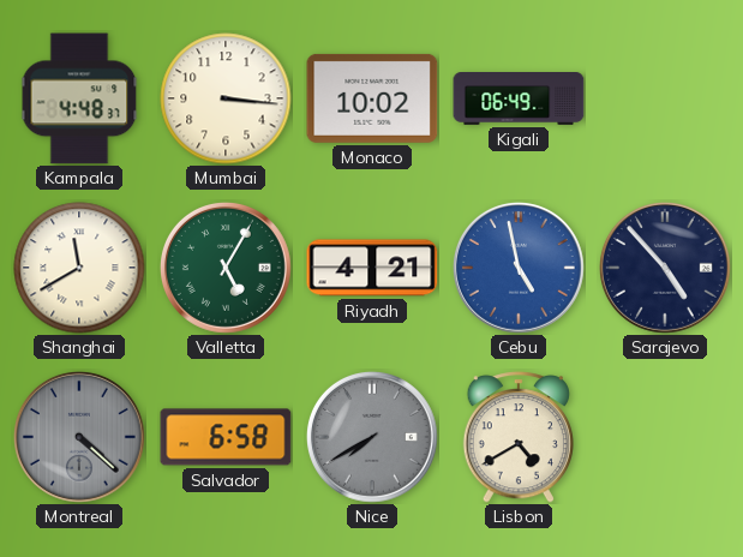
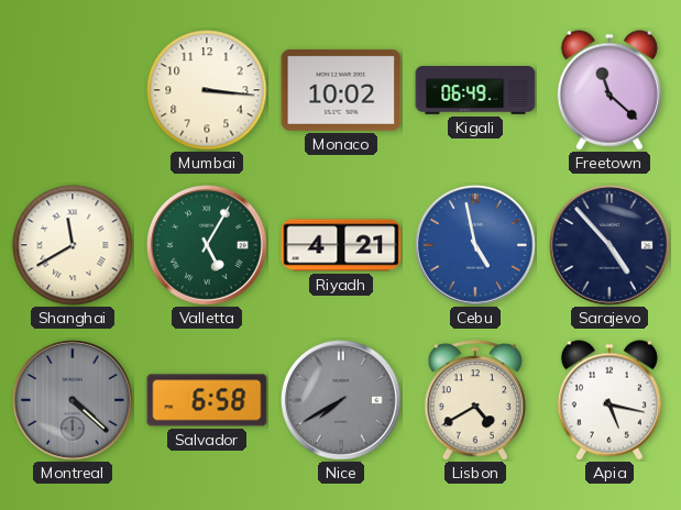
Kampala: 4:48 -> none
Freetown: none -> 11:22
Apia: none -> 5:17
